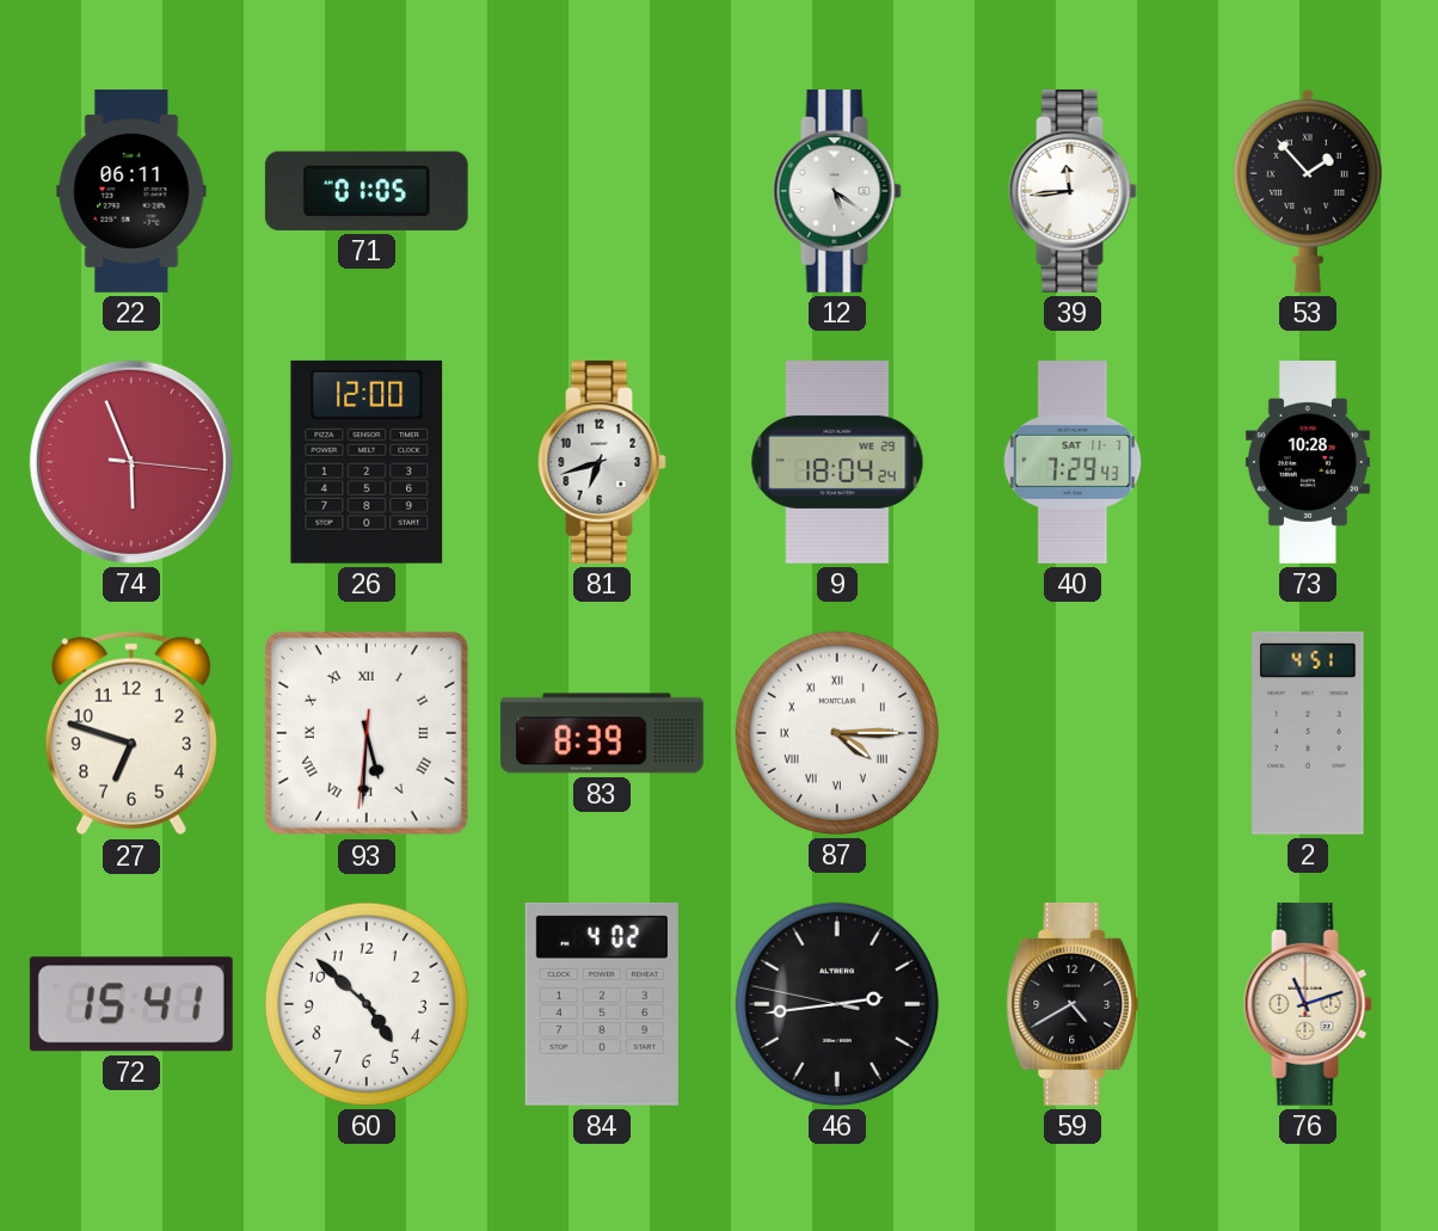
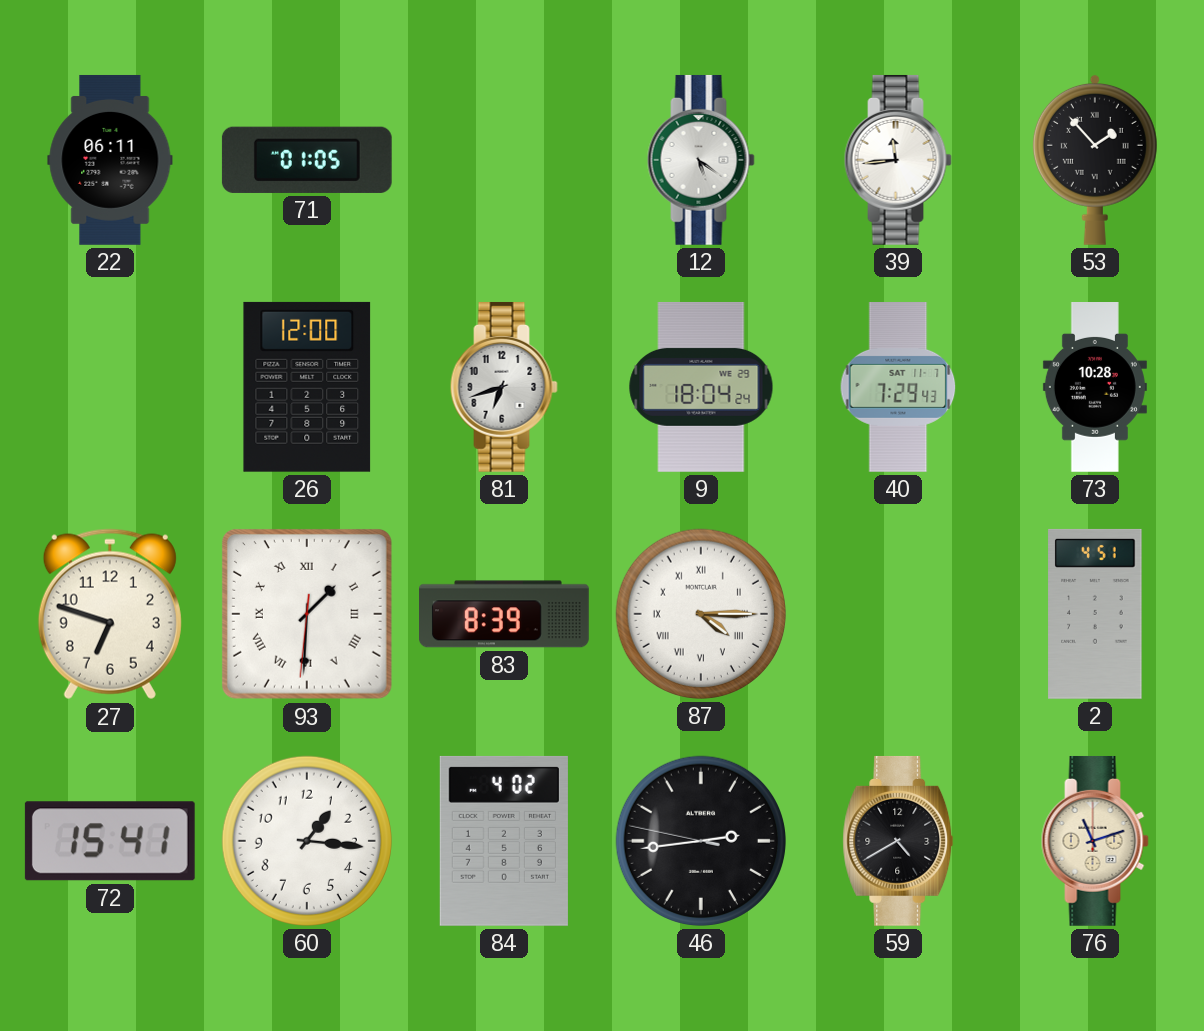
74: 5:56 -> none
93: 5:30 -> 1:30
60: 4:52 -> 1:16
